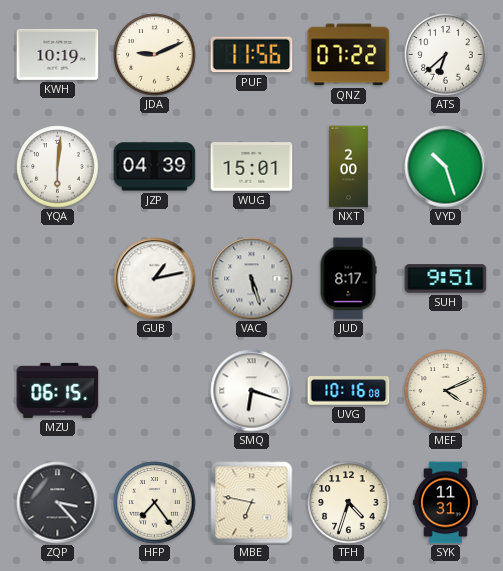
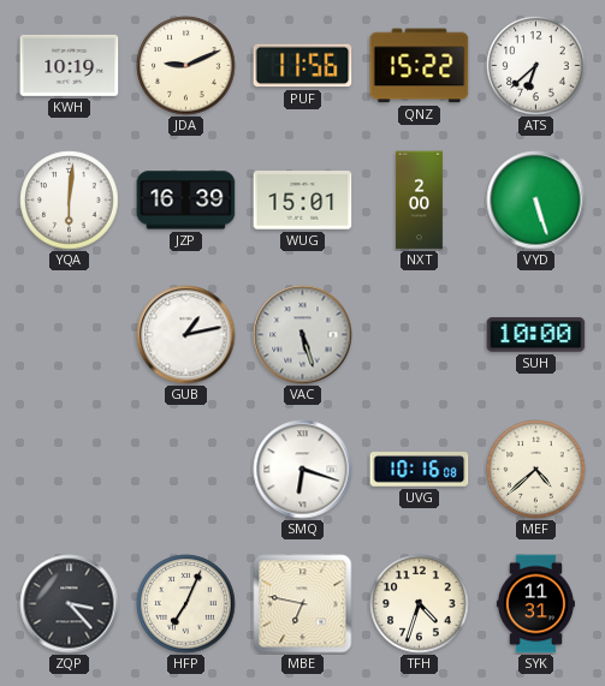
QNZ: 07:22 -> 15:22
JZP: 04:39 -> 16:39
VYD: 10:27 -> 5:27
JUD: 8:17 -> none
SUH: 9:51 -> 10:00
MZU: 06:15 -> none
MEF: 4:11 -> 4:38
HFP: 7:24 -> 7:04
